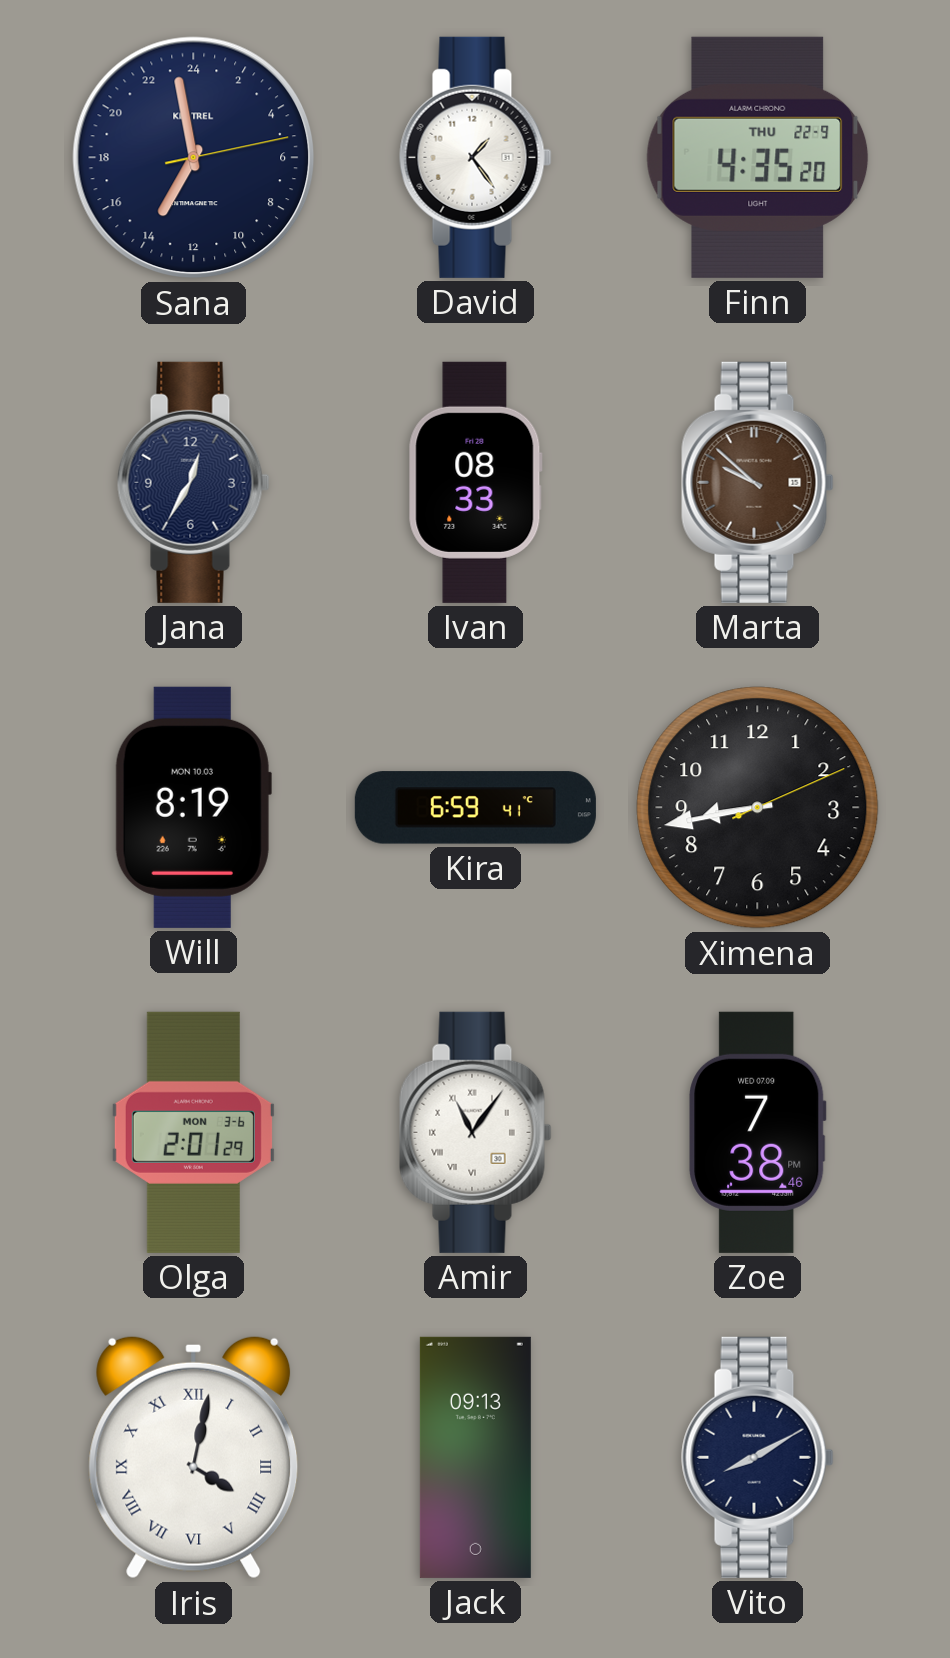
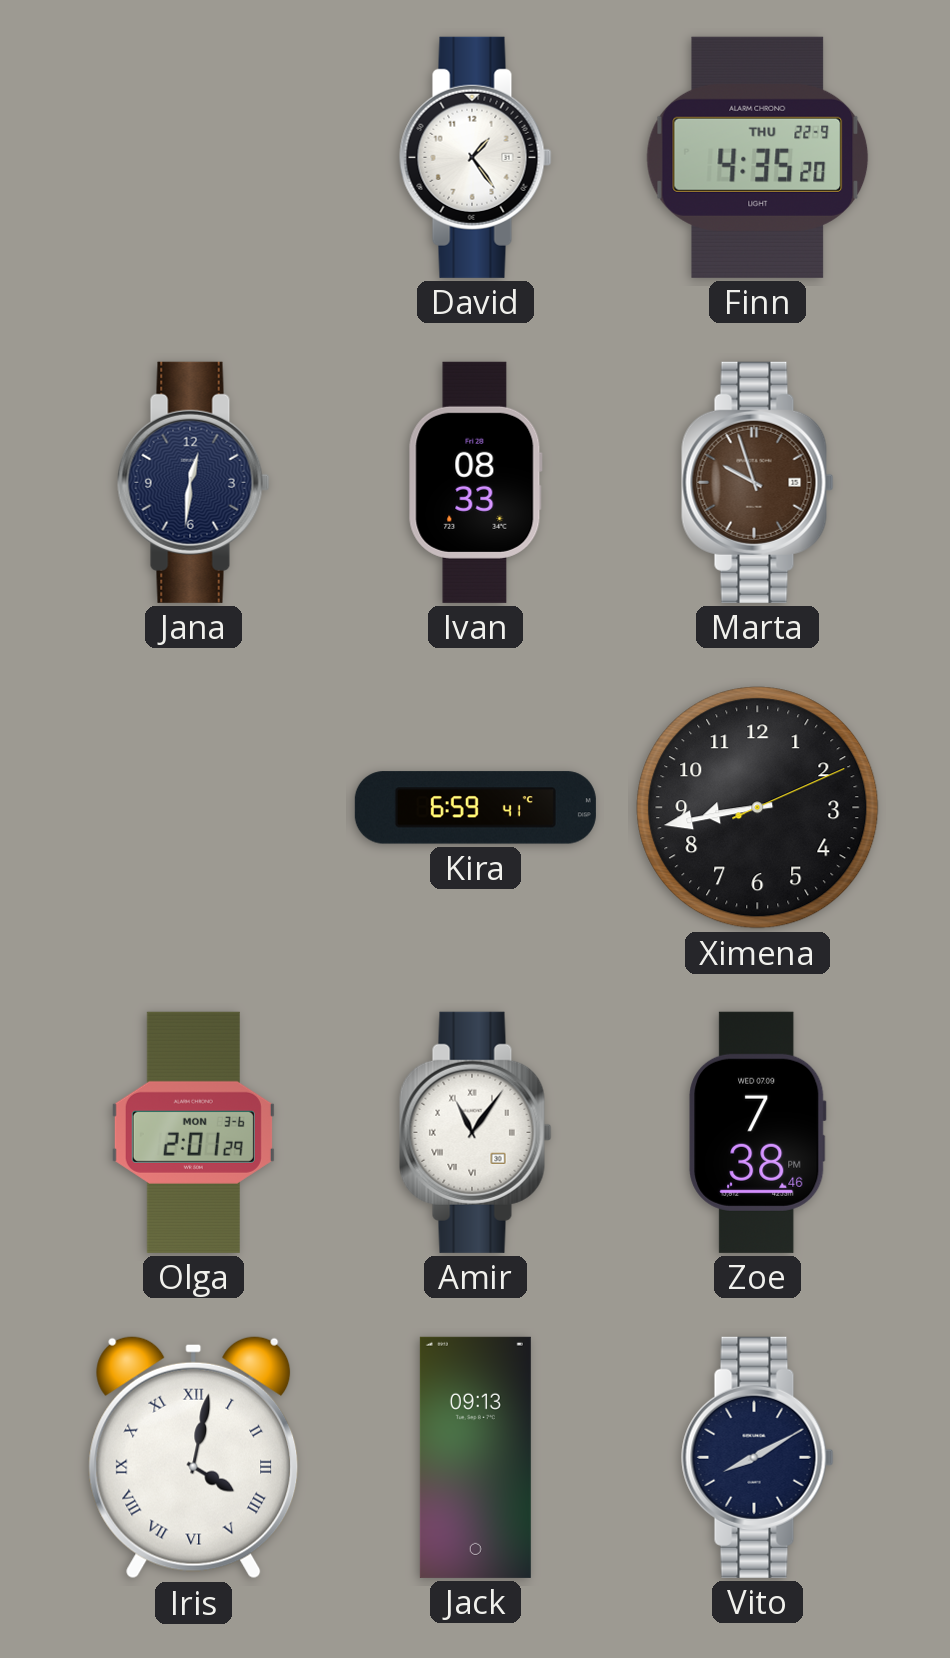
Sana: 13:58 -> none
Jana: 12:35 -> 12:31
Marta: 9:52 -> 9:57
Will: 8:19 -> none
